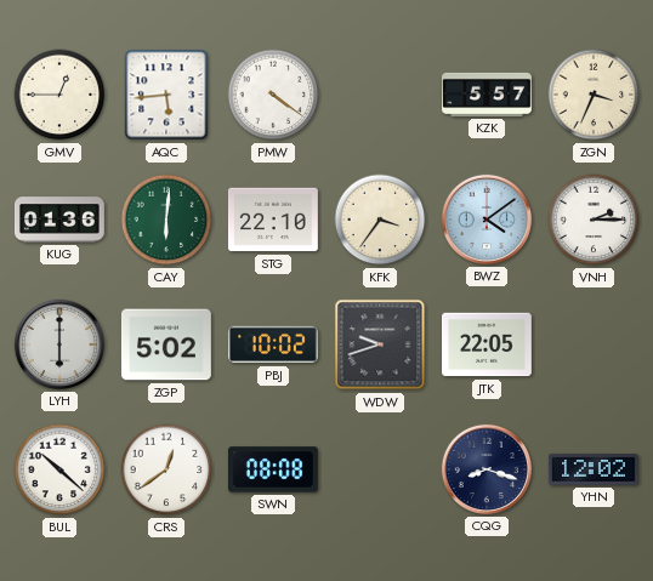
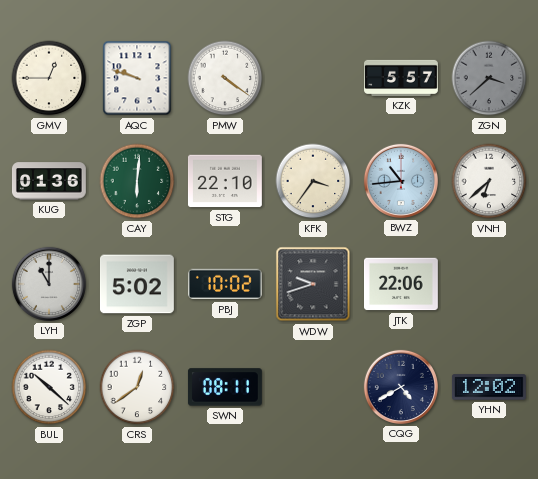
AQC: 5:44 -> 9:48
ZGN: 3:34 -> 3:38
ZGN dial: cream -> grey
BWZ: 4:09 -> 10:44
VNH: 2:15 -> 6:38
LYH: 6:00 -> 11:00
JTK: 22:05 -> 22:06
SWN: 08:08 -> 08:11
CQG: 8:18 -> 4:40
